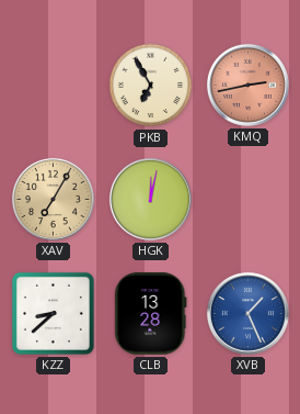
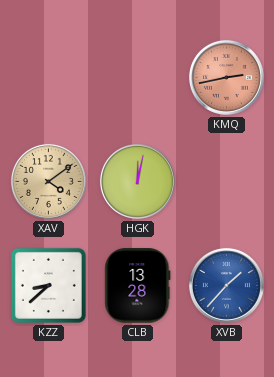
PKB: 6:55 -> none
XAV: 7:05 -> 4:09
XVB: 1:26 -> 1:37
